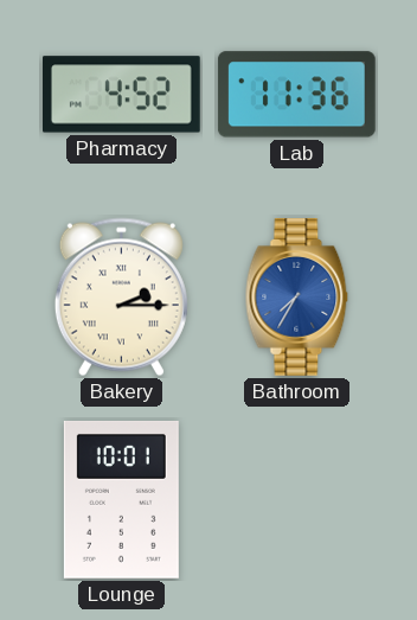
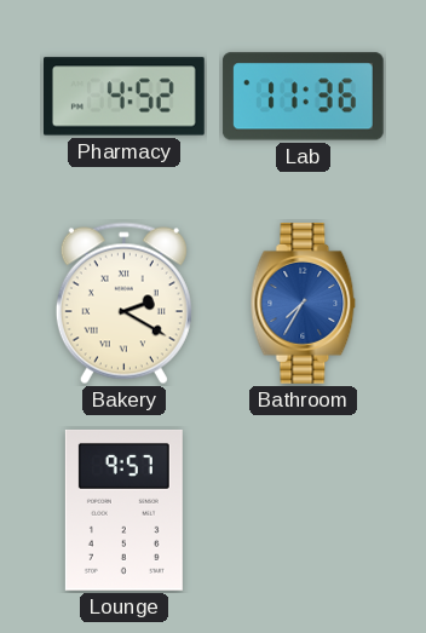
Bakery: 2:15 -> 2:20
Lounge: 10:01 -> 9:57
